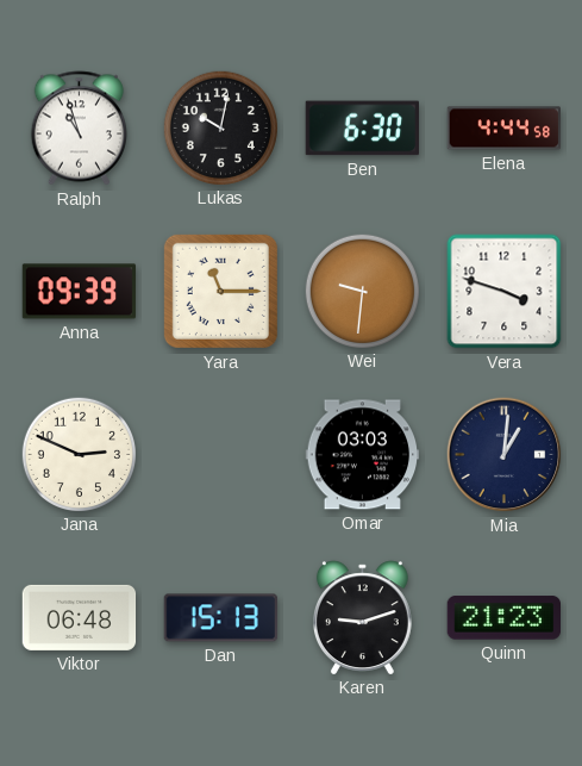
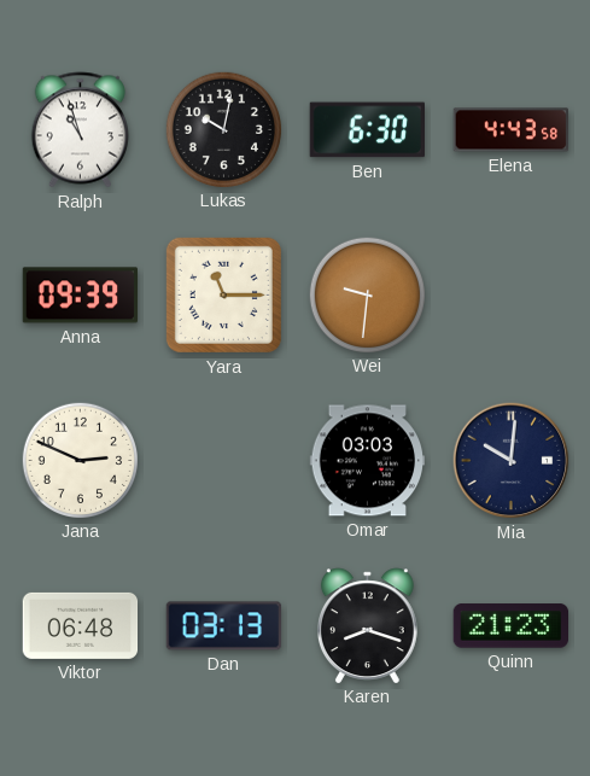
Elena: 4:44 -> 4:43
Vera: 3:48 -> none
Mia: 1:01 -> 10:01
Dan: 15:13 -> 03:13
Karen: 9:12 -> 8:18
